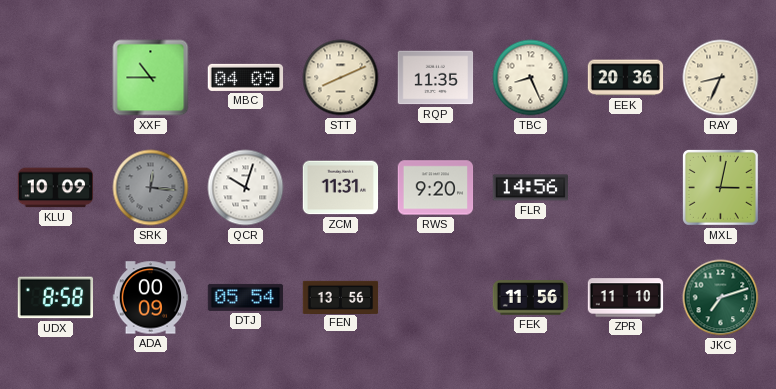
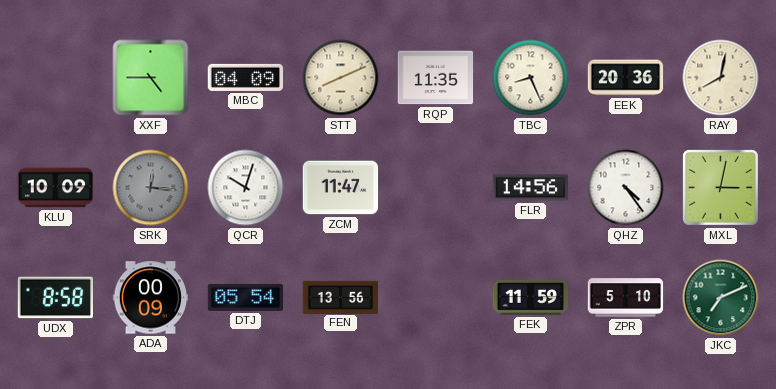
XXF: 10:45 -> 4:45
RAY: 8:34 -> 8:02
ZCM: 11:31 -> 11:47
RWS: 9:20 -> none
QHZ: none -> 4:24
FEK: 11:56 -> 11:59
ZPR: 11:10 -> 5:10
JKC: 7:12 -> 7:11
